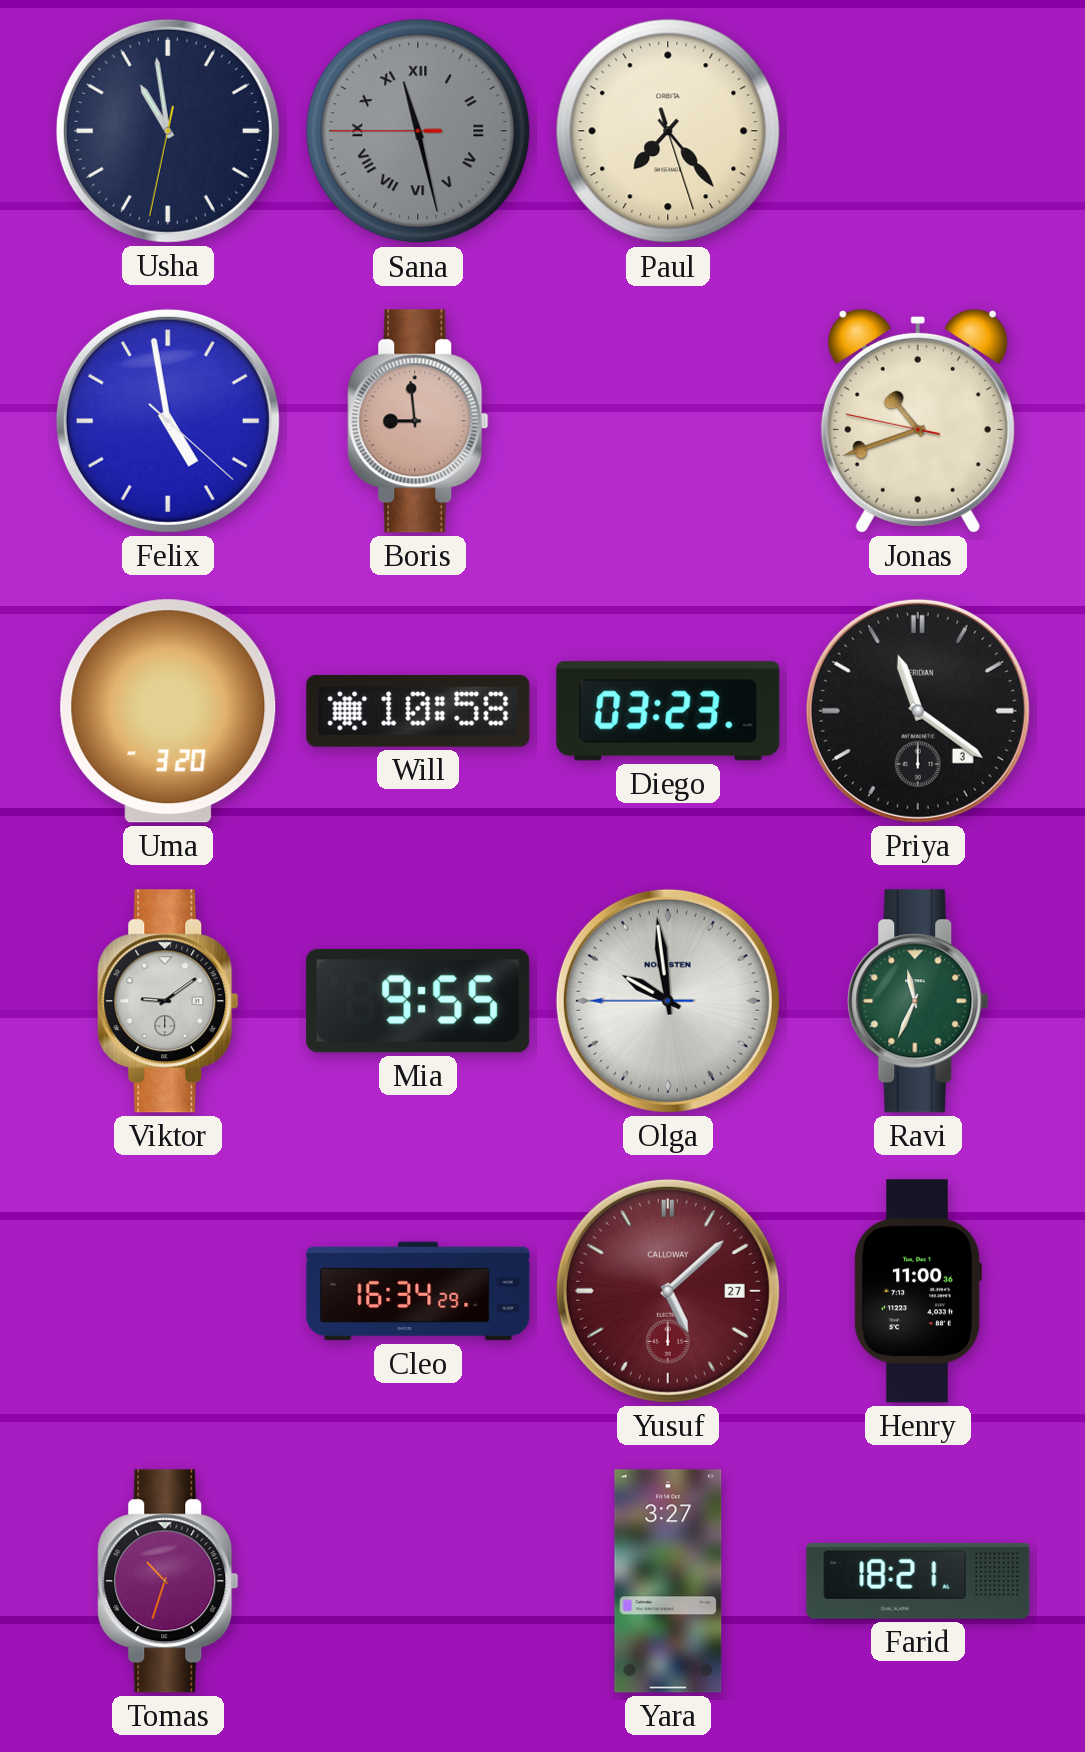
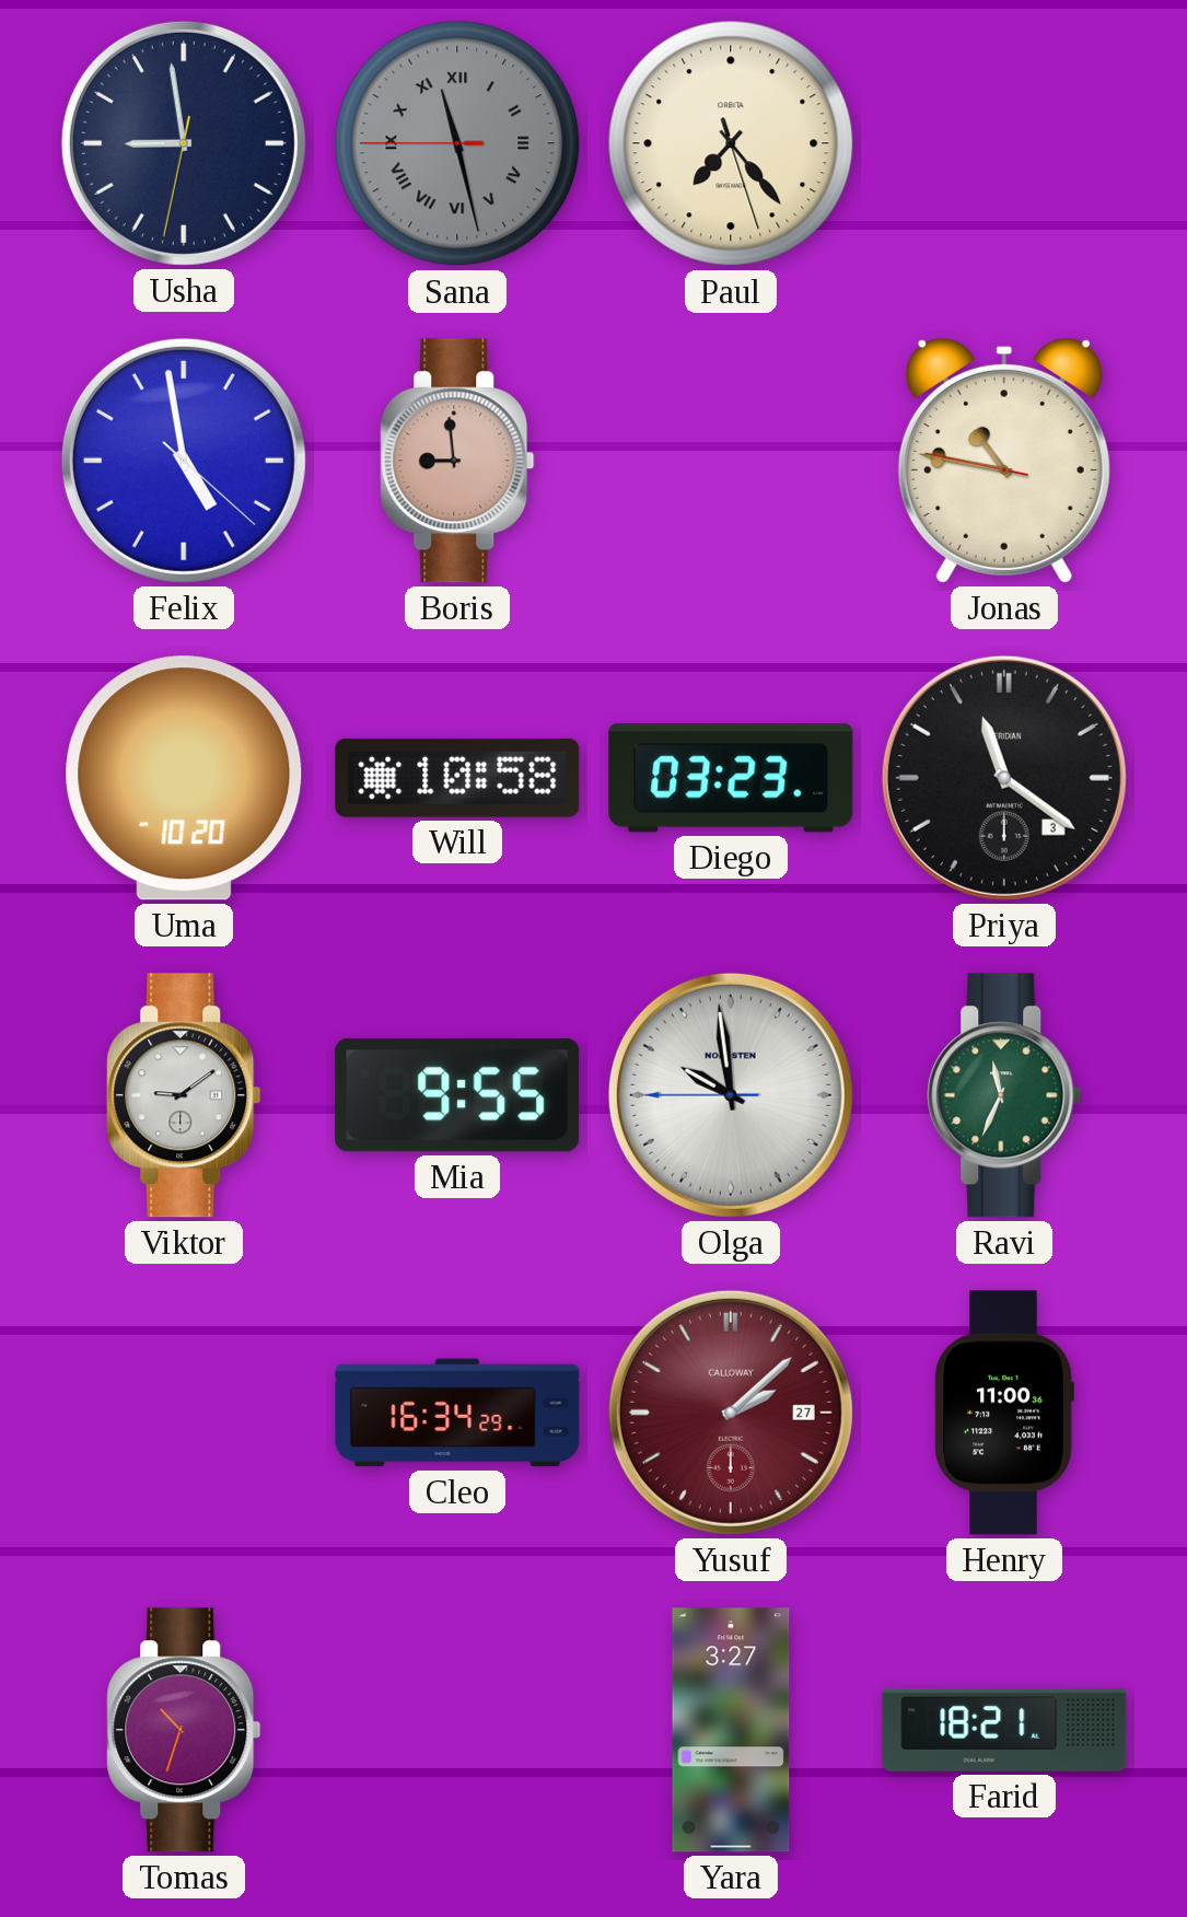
Usha: 10:58 -> 8:58
Jonas: 10:41 -> 10:46
Uma: 3:20 -> 10:20
Yusuf: 5:08 -> 2:08
